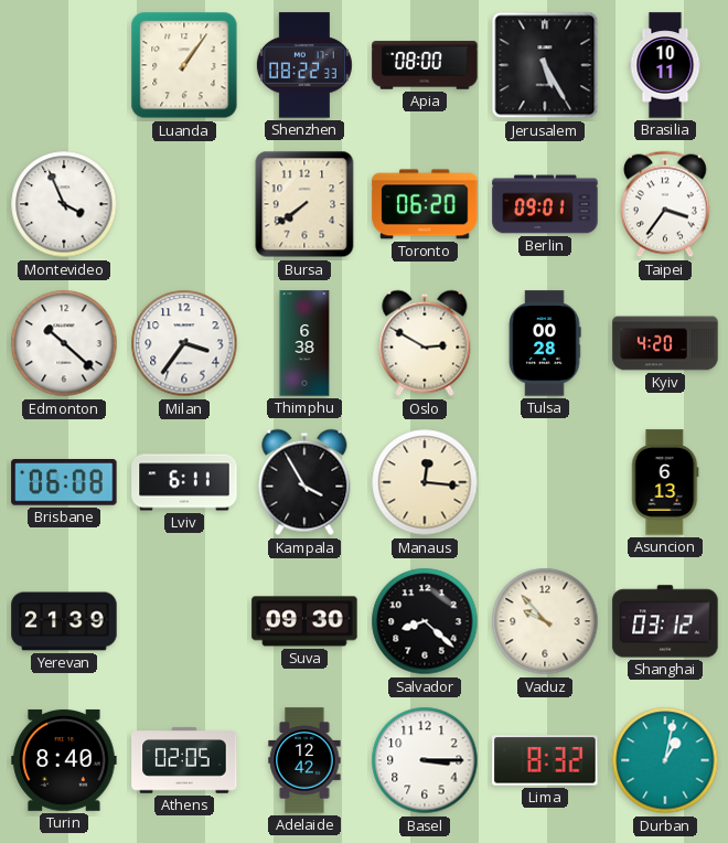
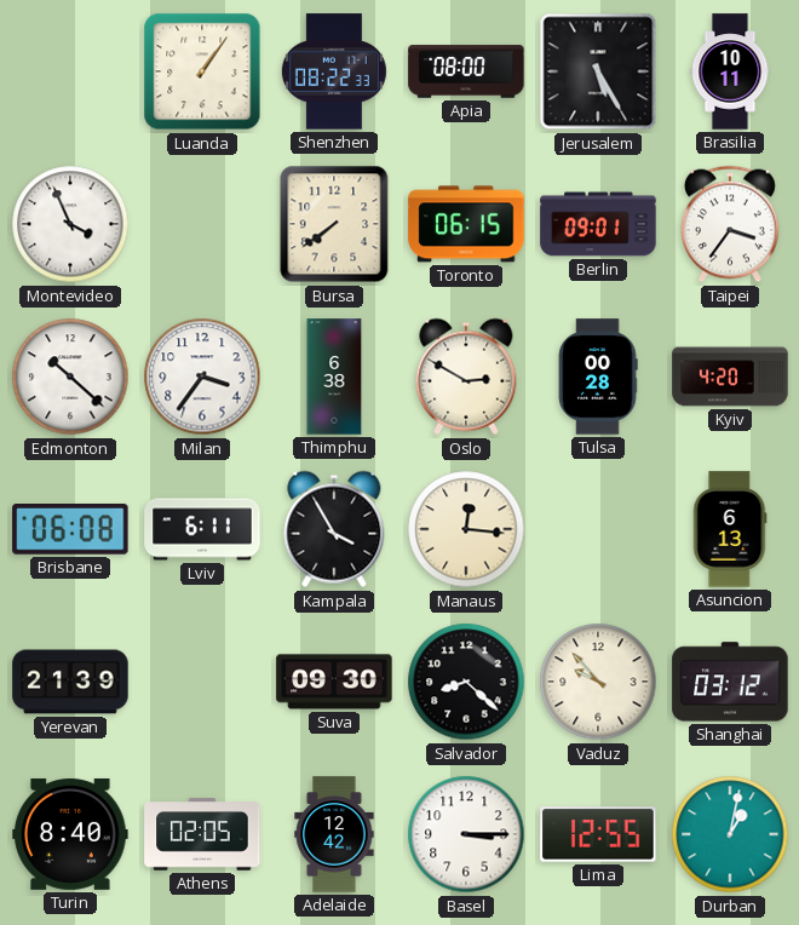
Toronto: 06:20 -> 06:15
Lima: 8:32 -> 12:55
